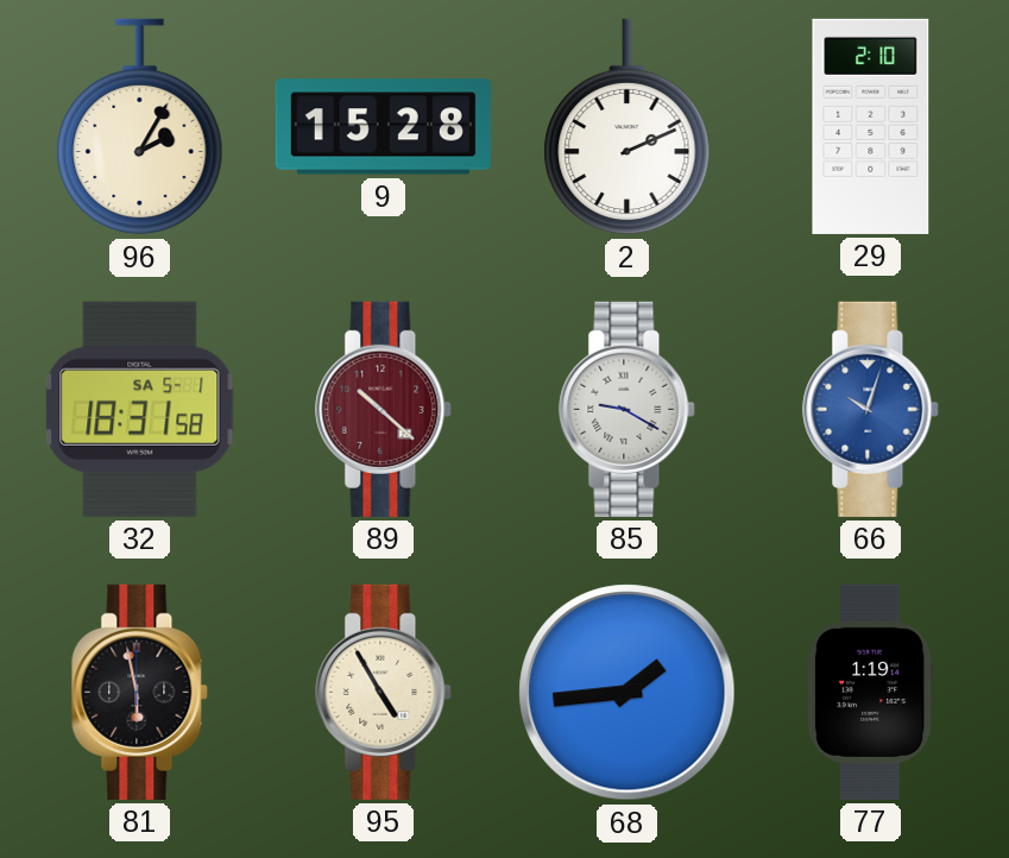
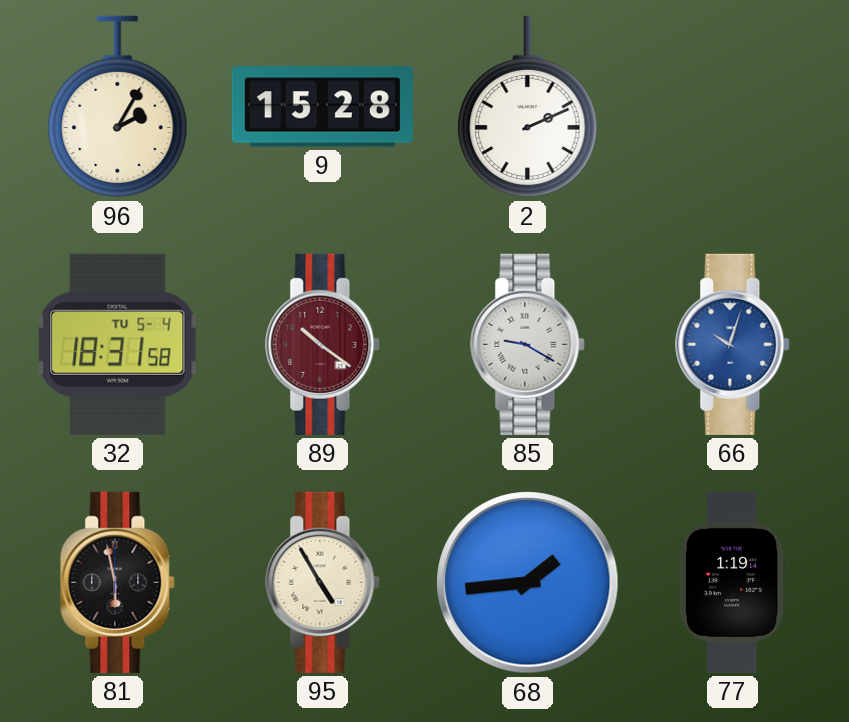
29: 2:10 -> none
32 date: SA 5-1 -> TU 5-4
89: 10:22 -> 10:21
